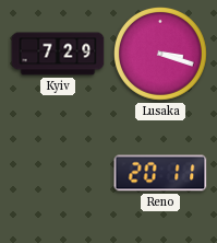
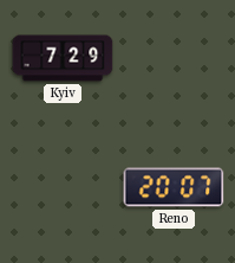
Lusaka: 3:18 -> none
Reno: 20:11 -> 20:07
